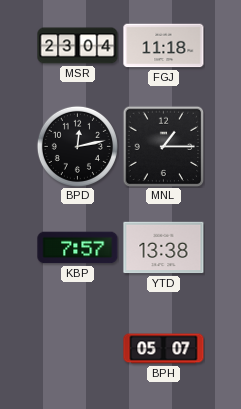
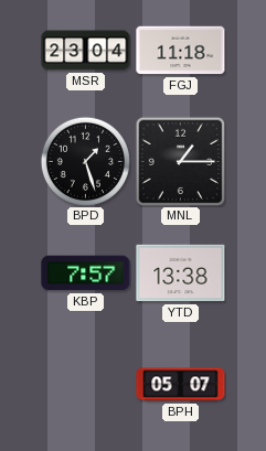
BPD: 12:13 -> 1:27
